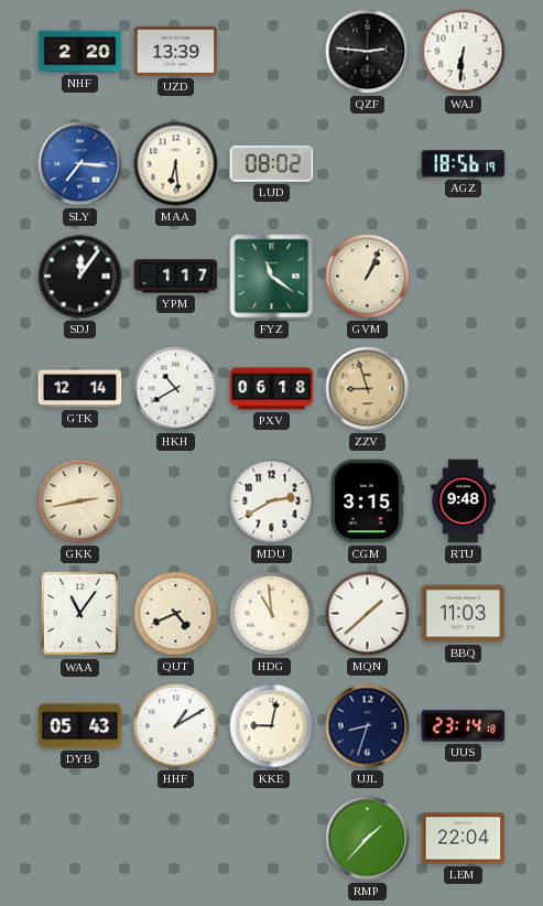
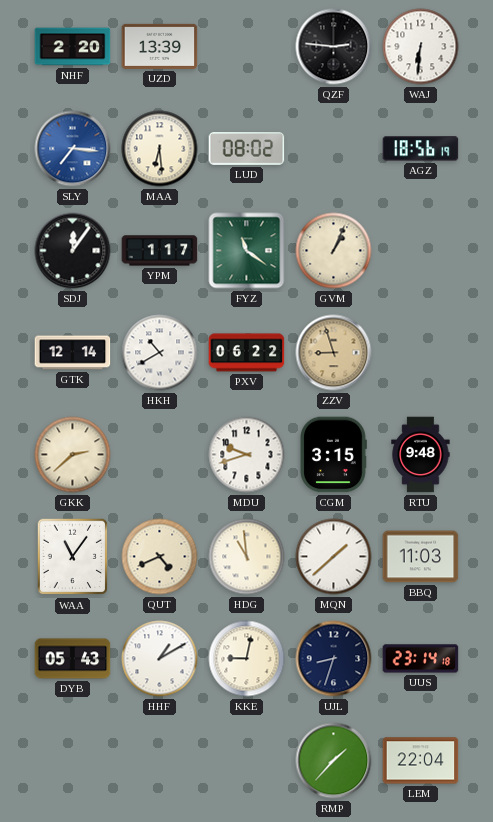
PXV: 06:18 -> 06:22
GKK: 2:43 -> 2:38
MDU: 2:40 -> 9:42
